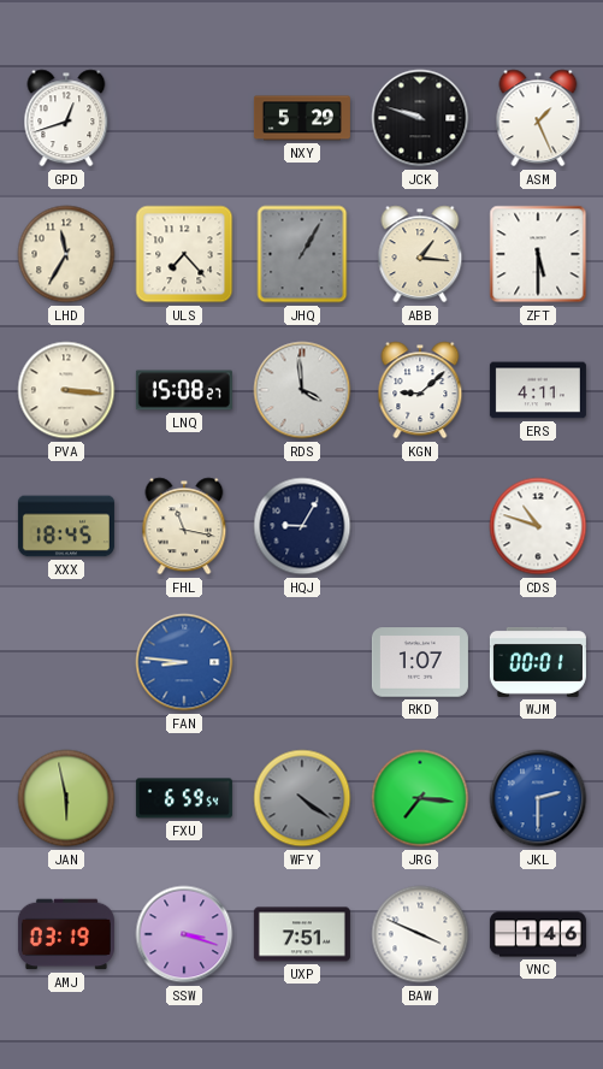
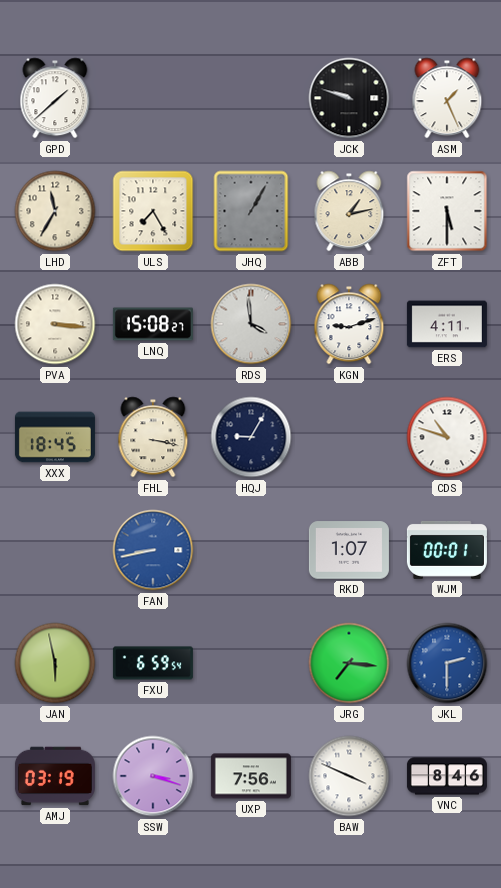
GPD: 12:42 -> 1:38
NXY: 5:29 -> none
ULS: 7:23 -> 7:25
ABB: 1:16 -> 1:13
KGN: 9:08 -> 9:12
FHL: 11:17 -> 3:17
FAN: 8:46 -> 8:43
WFY: 4:21 -> none
UXP: 7:51 -> 7:56
VNC: 1:46 -> 8:46
